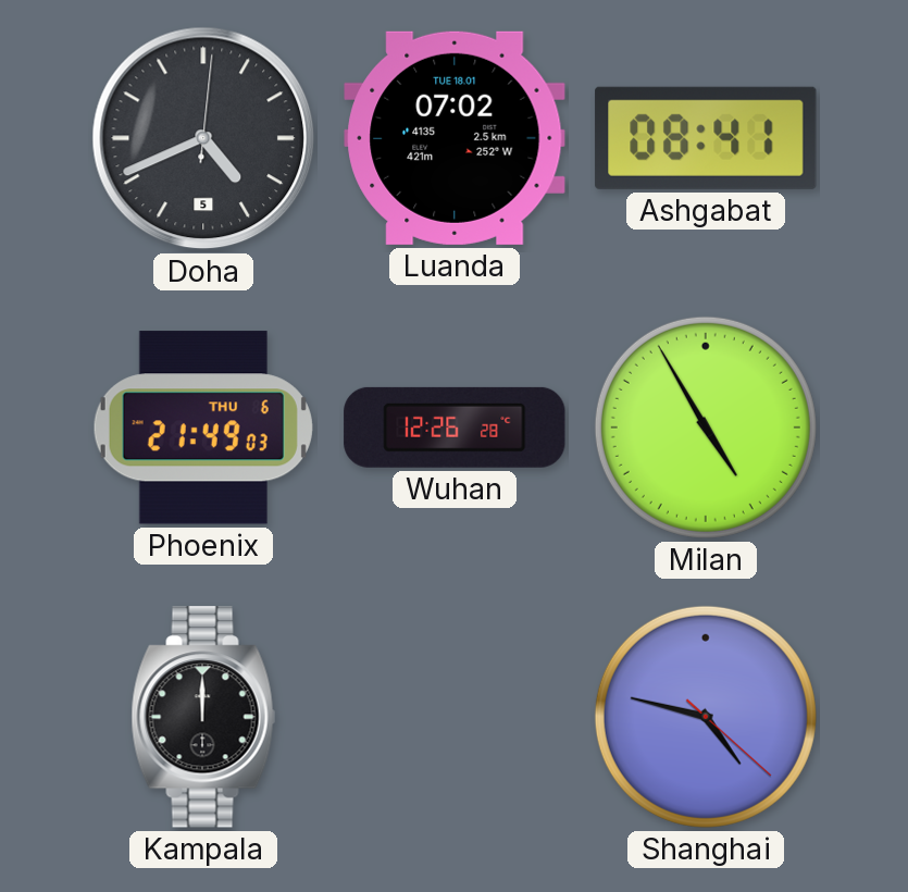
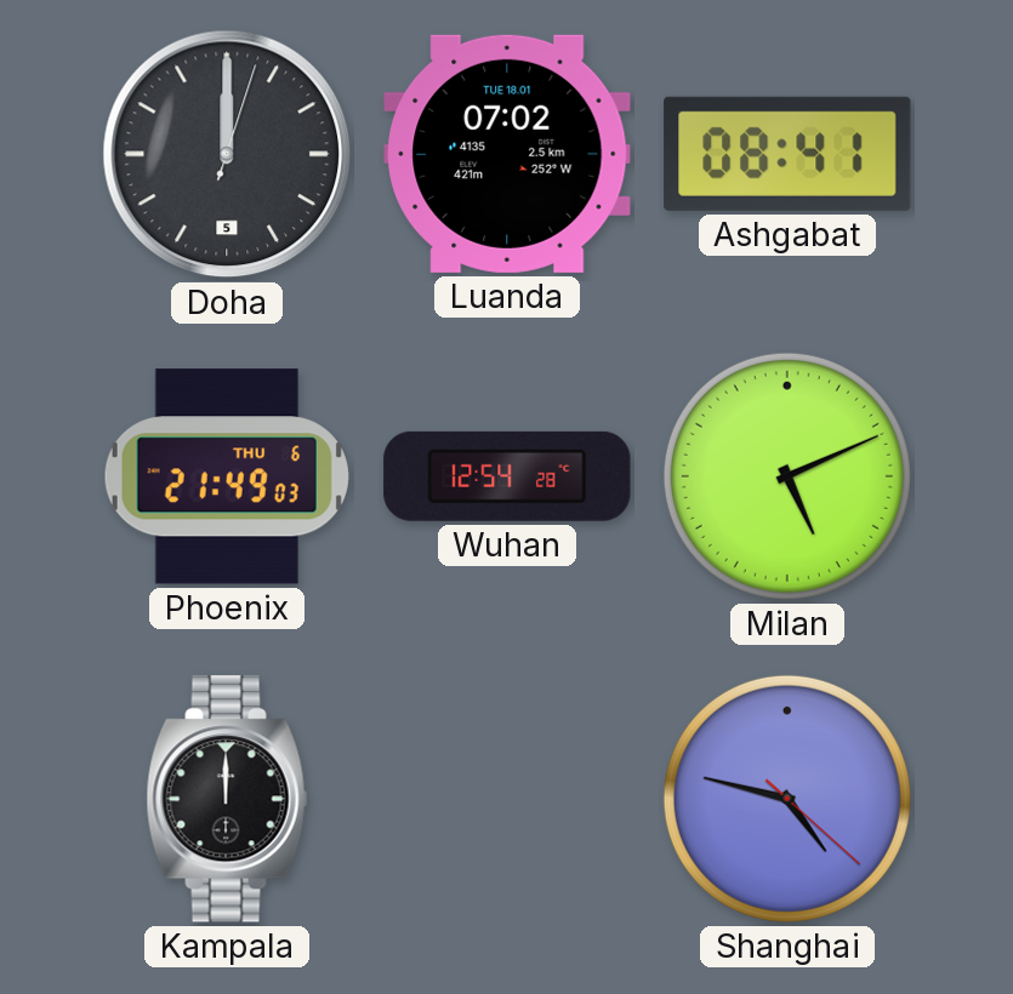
Doha: 4:41 -> 12:00
Wuhan: 12:26 -> 12:54
Milan: 4:55 -> 5:11
